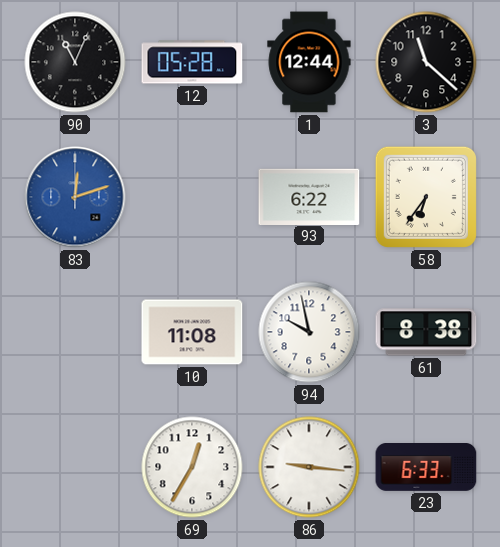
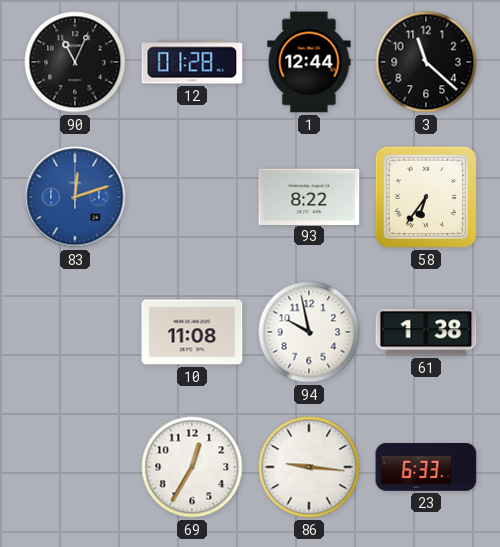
12: 05:28 -> 01:28
93: 6:22 -> 8:22
61: 8:38 -> 1:38
